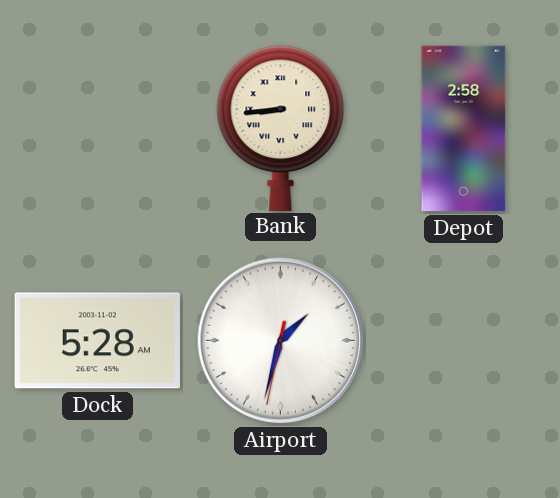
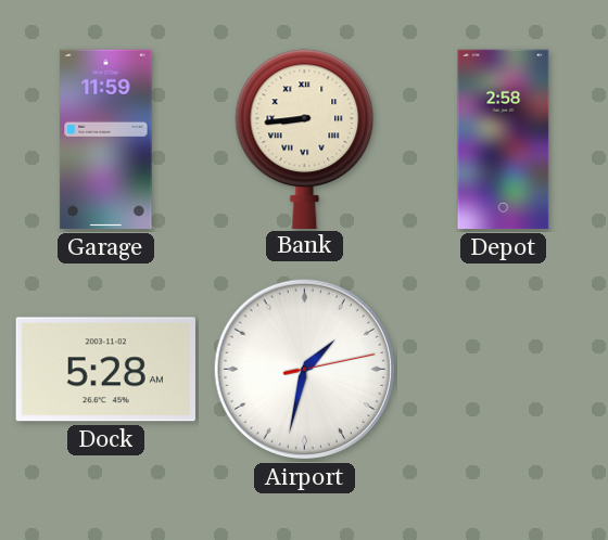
Garage: none -> 11:59
Airport: 1:32:32 -> 1:32:13
